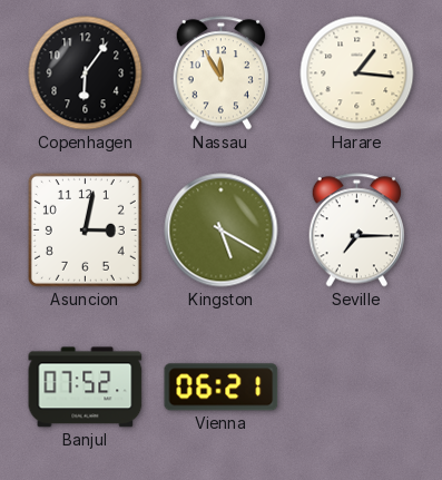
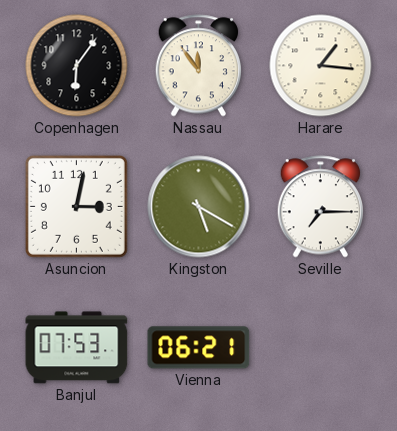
Nassau: 11:55 -> 11:54
Banjul: 07:52 -> 07:53
